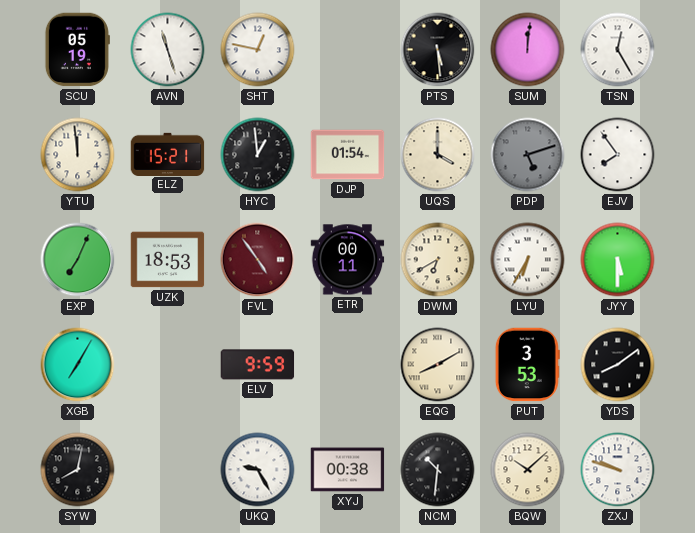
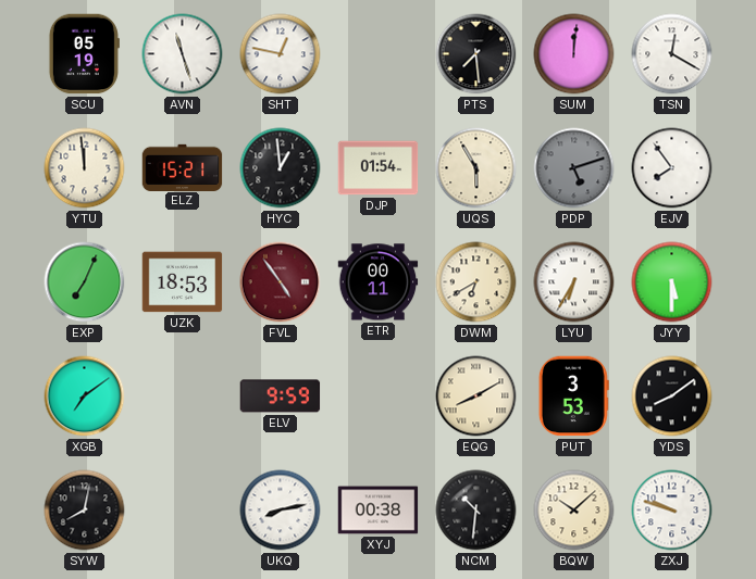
PTS: 5:29 -> 7:29
TSN: 12:25 -> 12:20
UQS: 4:00 -> 5:55
XGB: 7:05 -> 7:09
UKQ: 9:25 -> 8:13
